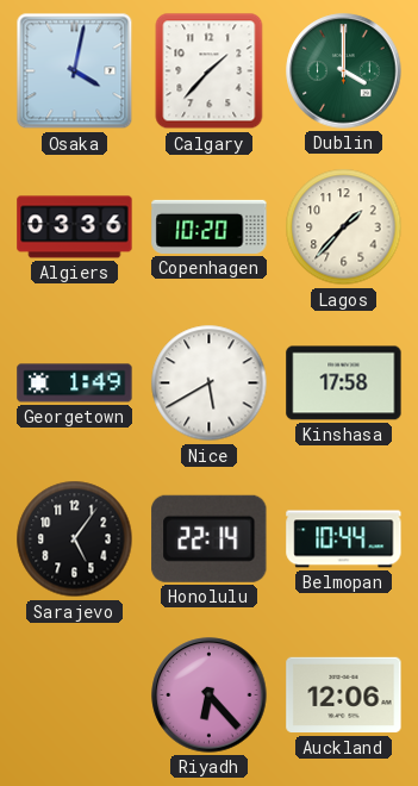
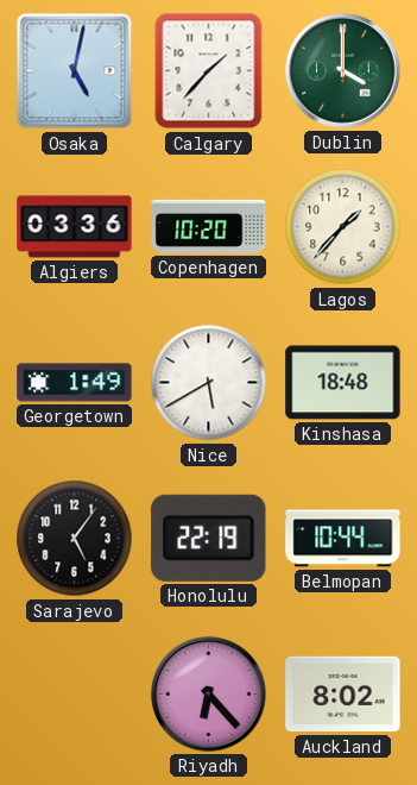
Osaka: 4:02 -> 5:02
Kinshasa: 17:58 -> 18:48
Honolulu: 22:14 -> 22:19
Auckland: 12:06 -> 8:02
